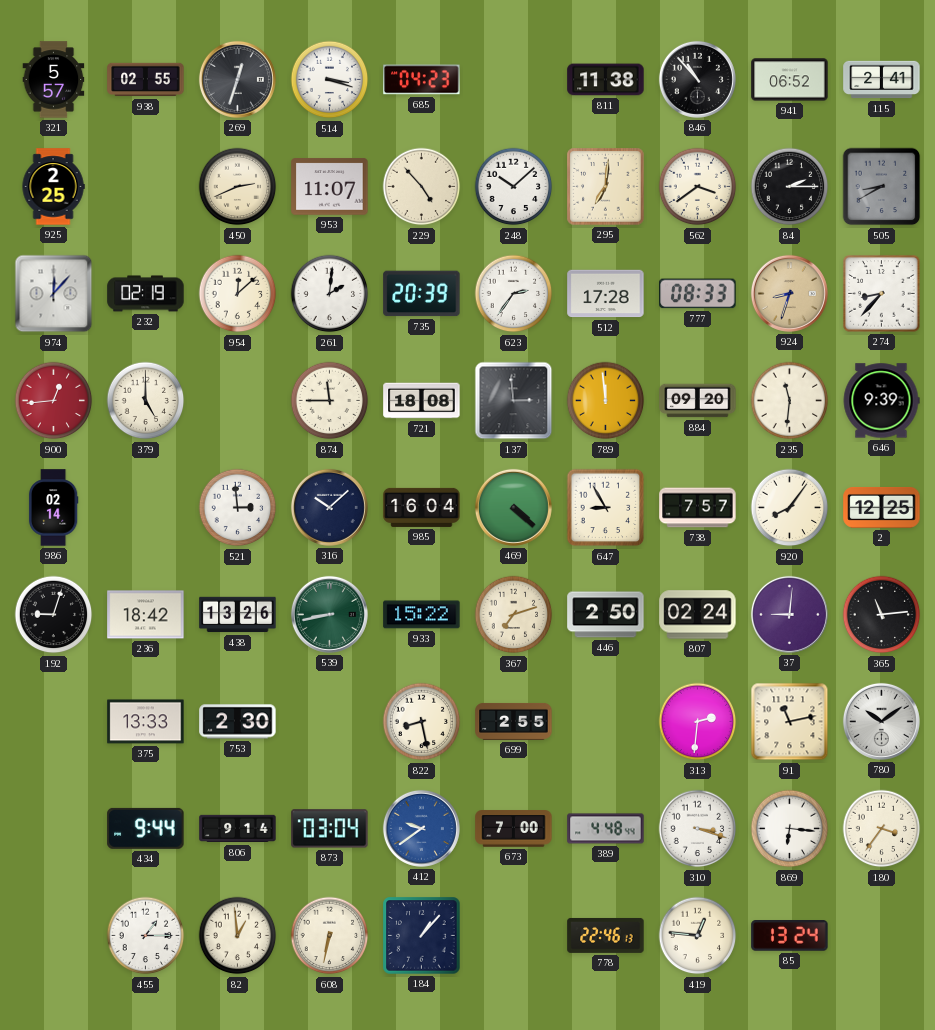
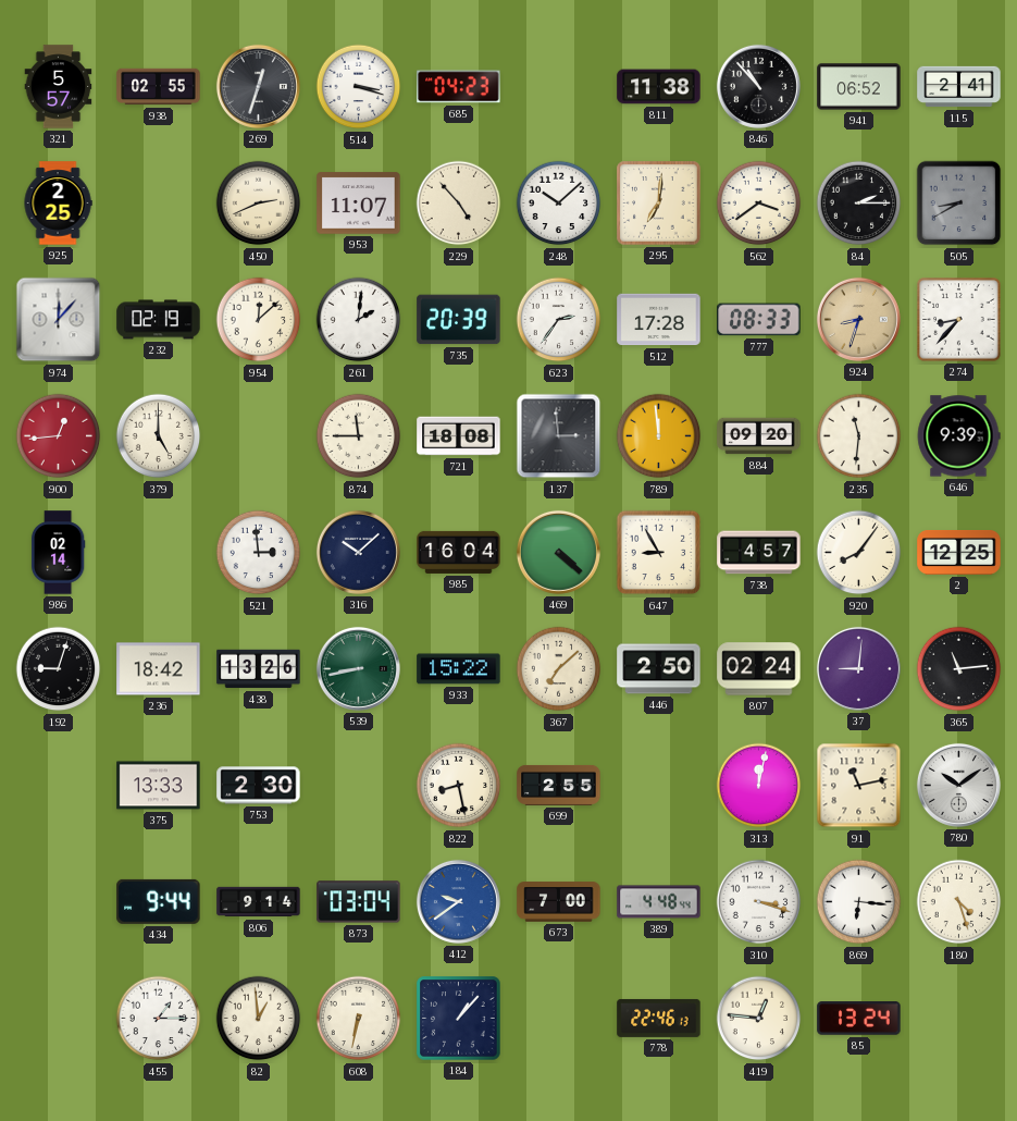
738: 7:57 -> 4:57
367: 7:12 -> 7:08
313: 2:31 -> 12:02
180: 3:36 -> 4:27
